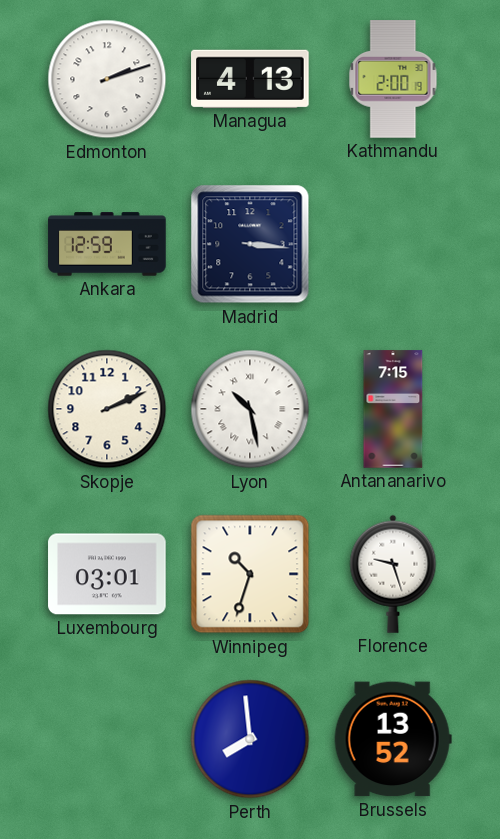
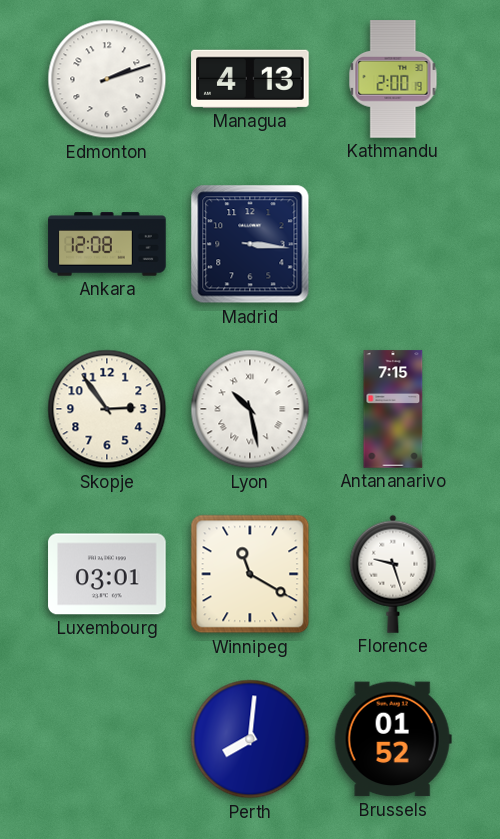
Ankara: 12:59 -> 12:08
Skopje: 2:11 -> 2:54
Winnipeg: 10:33 -> 11:20
Perth: 7:59 -> 8:01
Brussels: 13:52 -> 01:52
